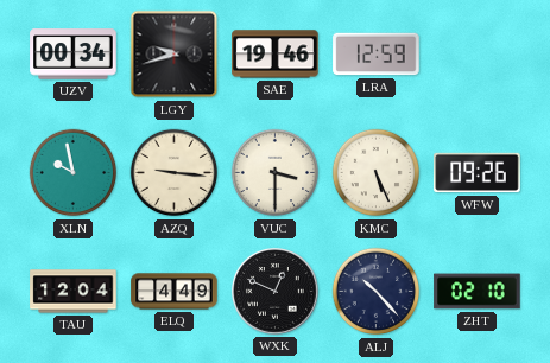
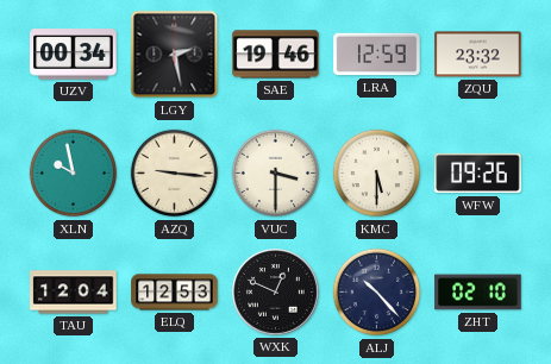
LGY: 9:42 -> 2:28
ZQU: none -> 23:32
KMC: 5:26 -> 5:30
ELQ: 4:49 -> 12:53
